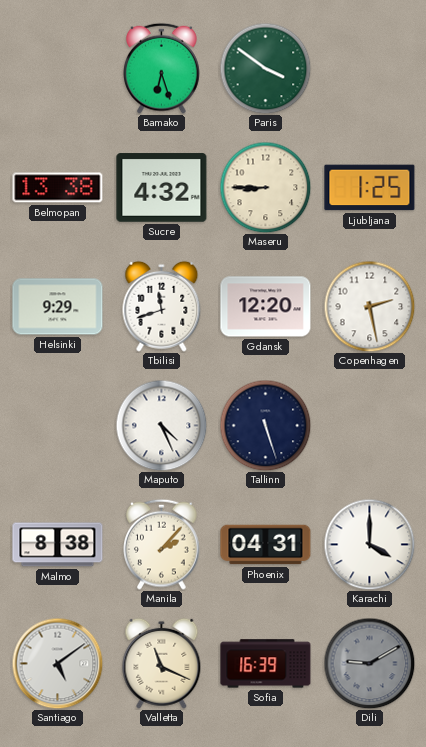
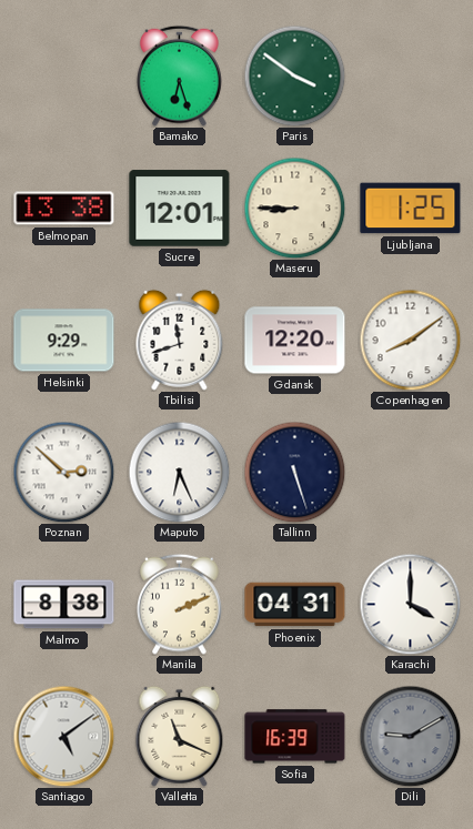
Sucre: 4:32 -> 12:01
Copenhagen: 2:28 -> 8:09
Poznan: none -> 2:52
Maputo: 4:26 -> 6:26
Manila: 2:07 -> 2:11
